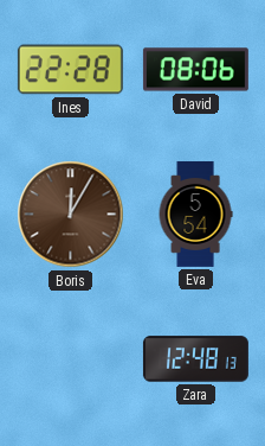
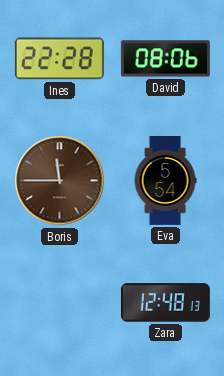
Boris: 12:05 -> 11:45
